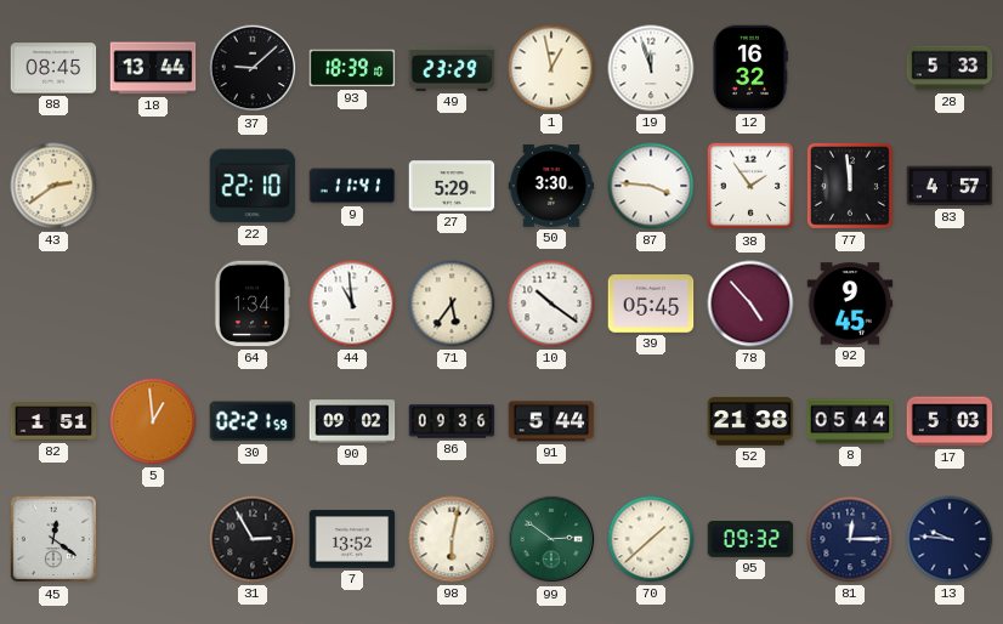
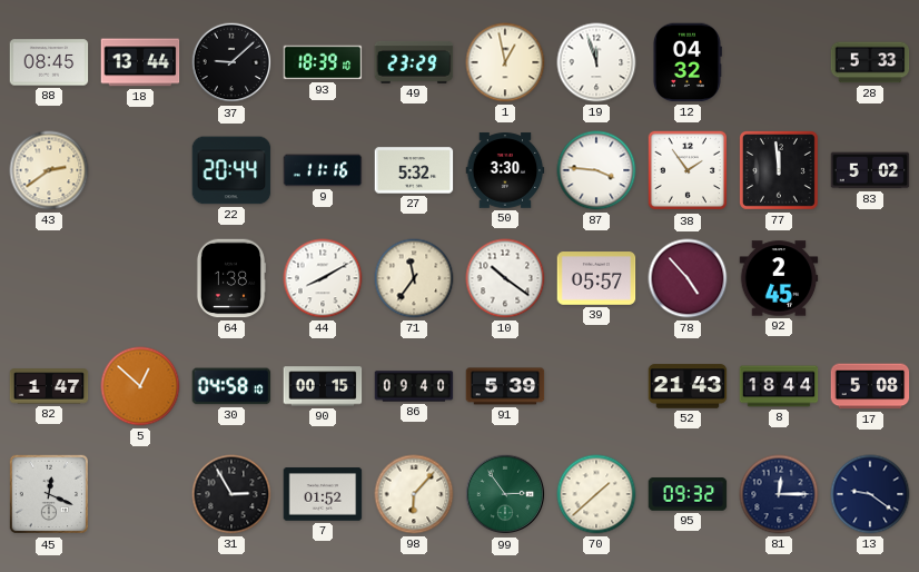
12: 16:32 -> 04:32
22: 22:10 -> 20:44
9: 11:41 -> 11:16
27: 5:29 -> 5:32
83: 4:57 -> 5:02
64: 1:34 -> 1:38
44: 10:59 -> 8:10
71: 5:36 -> 11:36
39: 05:45 -> 05:57
92: 9:45 -> 2:45
82: 1:51 -> 1:47
5: 12:59 -> 12:52
30: 02:21 -> 04:58
90: 09:02 -> 00:15
86: 09:36 -> 09:40
91: 5:44 -> 5:39
52: 21:38 -> 21:43
8: 05:44 -> 18:44
17: 5:03 -> 5:08
45: 12:21 -> 12:19
7: 13:52 -> 01:52
98: 6:02 -> 6:07
99: 2:51 -> 2:54
13: 9:46 -> 9:21
